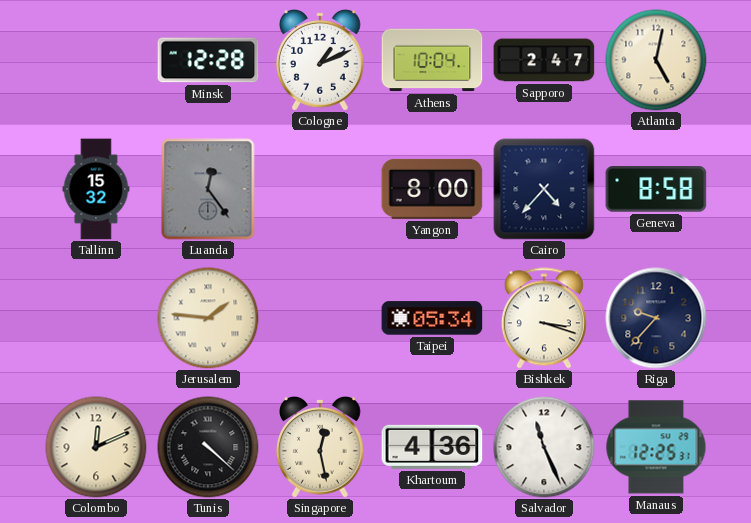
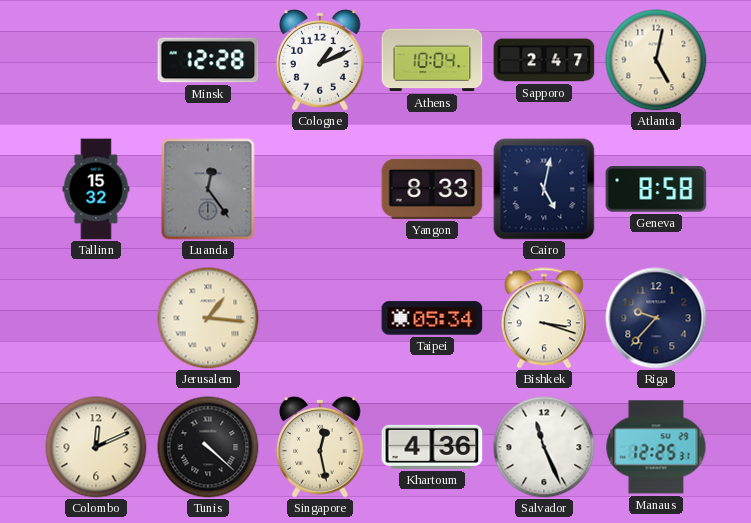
Yangon: 8:00 -> 8:33
Cairo: 4:37 -> 5:02
Jerusalem: 1:46 -> 1:16
